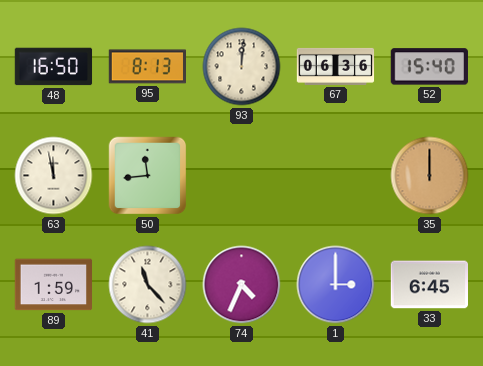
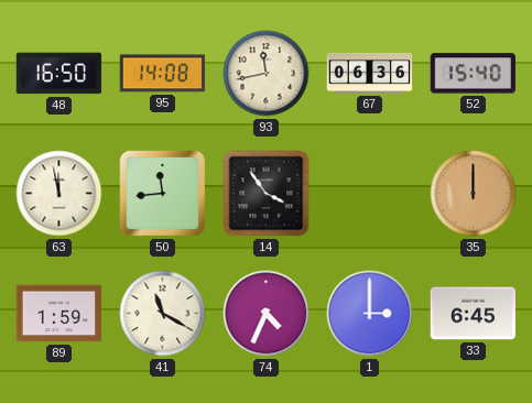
95: 8:13 -> 14:08
93: 12:01 -> 11:43
14: none -> 3:54
41: 11:23 -> 11:20
